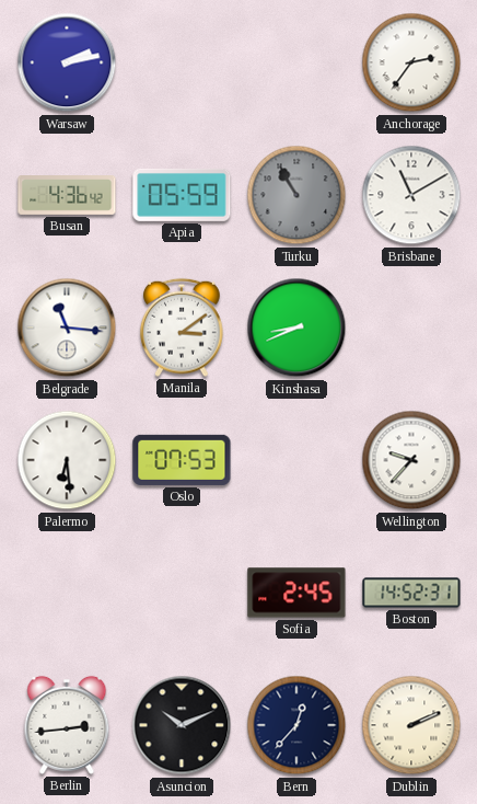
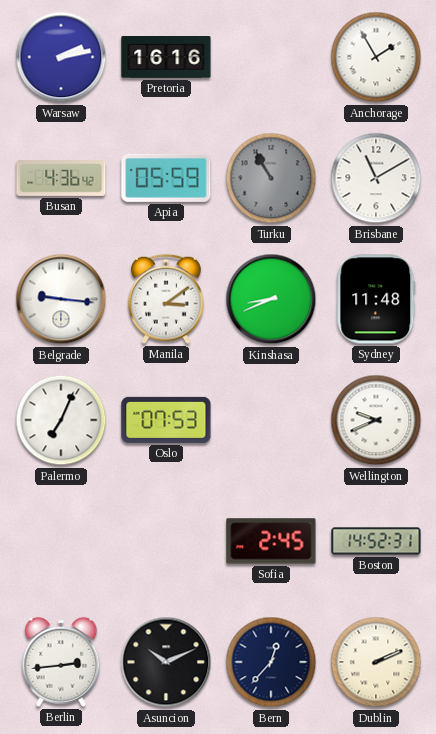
Pretoria: none -> 16:16
Anchorage: 2:36 -> 1:55
Belgrade: 11:16 -> 9:16
Sydney: none -> 11:48
Palermo: 6:29 -> 7:04
Wellington: 9:37 -> 9:41
